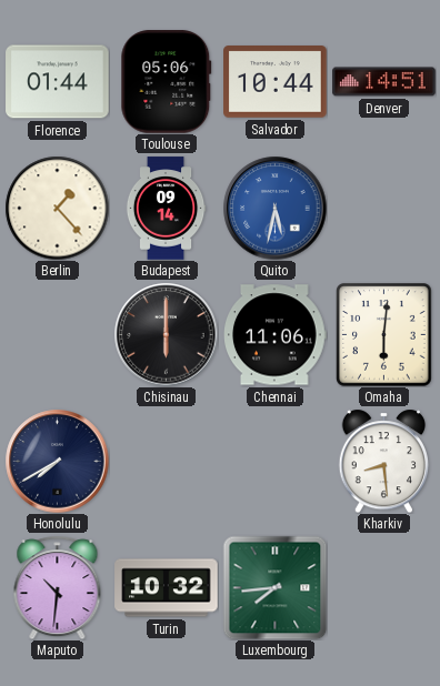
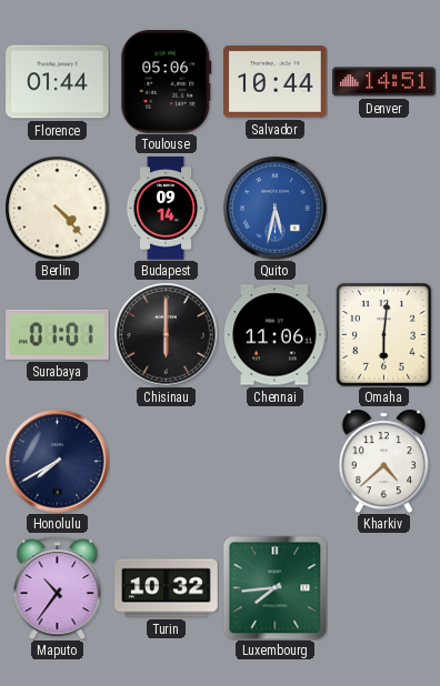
Berlin: 1:23 -> 4:23
Surabaya: none -> 01:01
Kharkiv: 8:29 -> 4:38
Maputo: 10:31 -> 10:36
